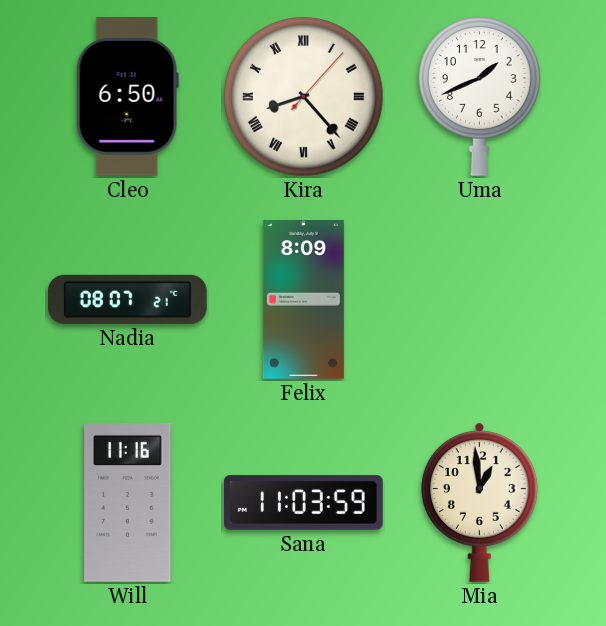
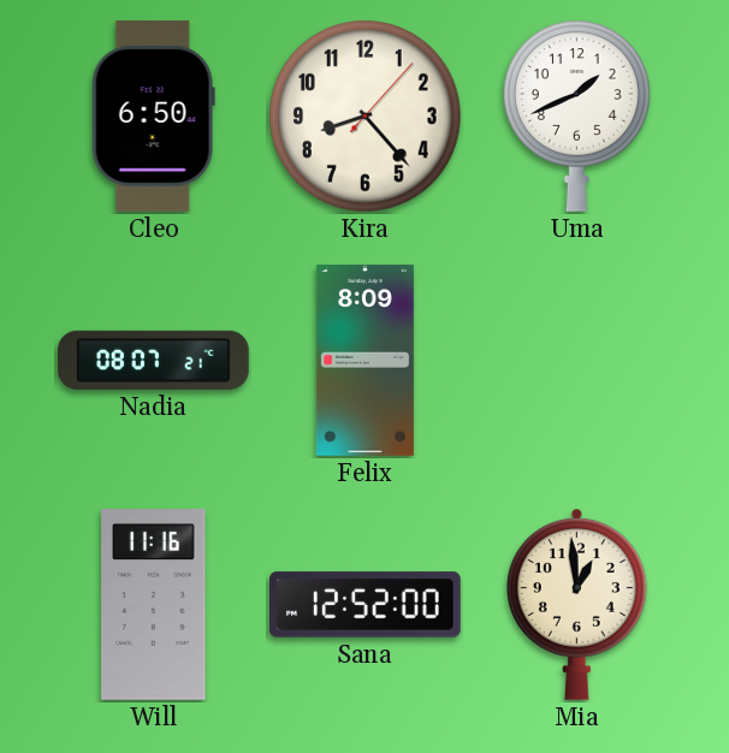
Kira numerals: Roman -> Arabic
Sana: 11:03 -> 12:52
